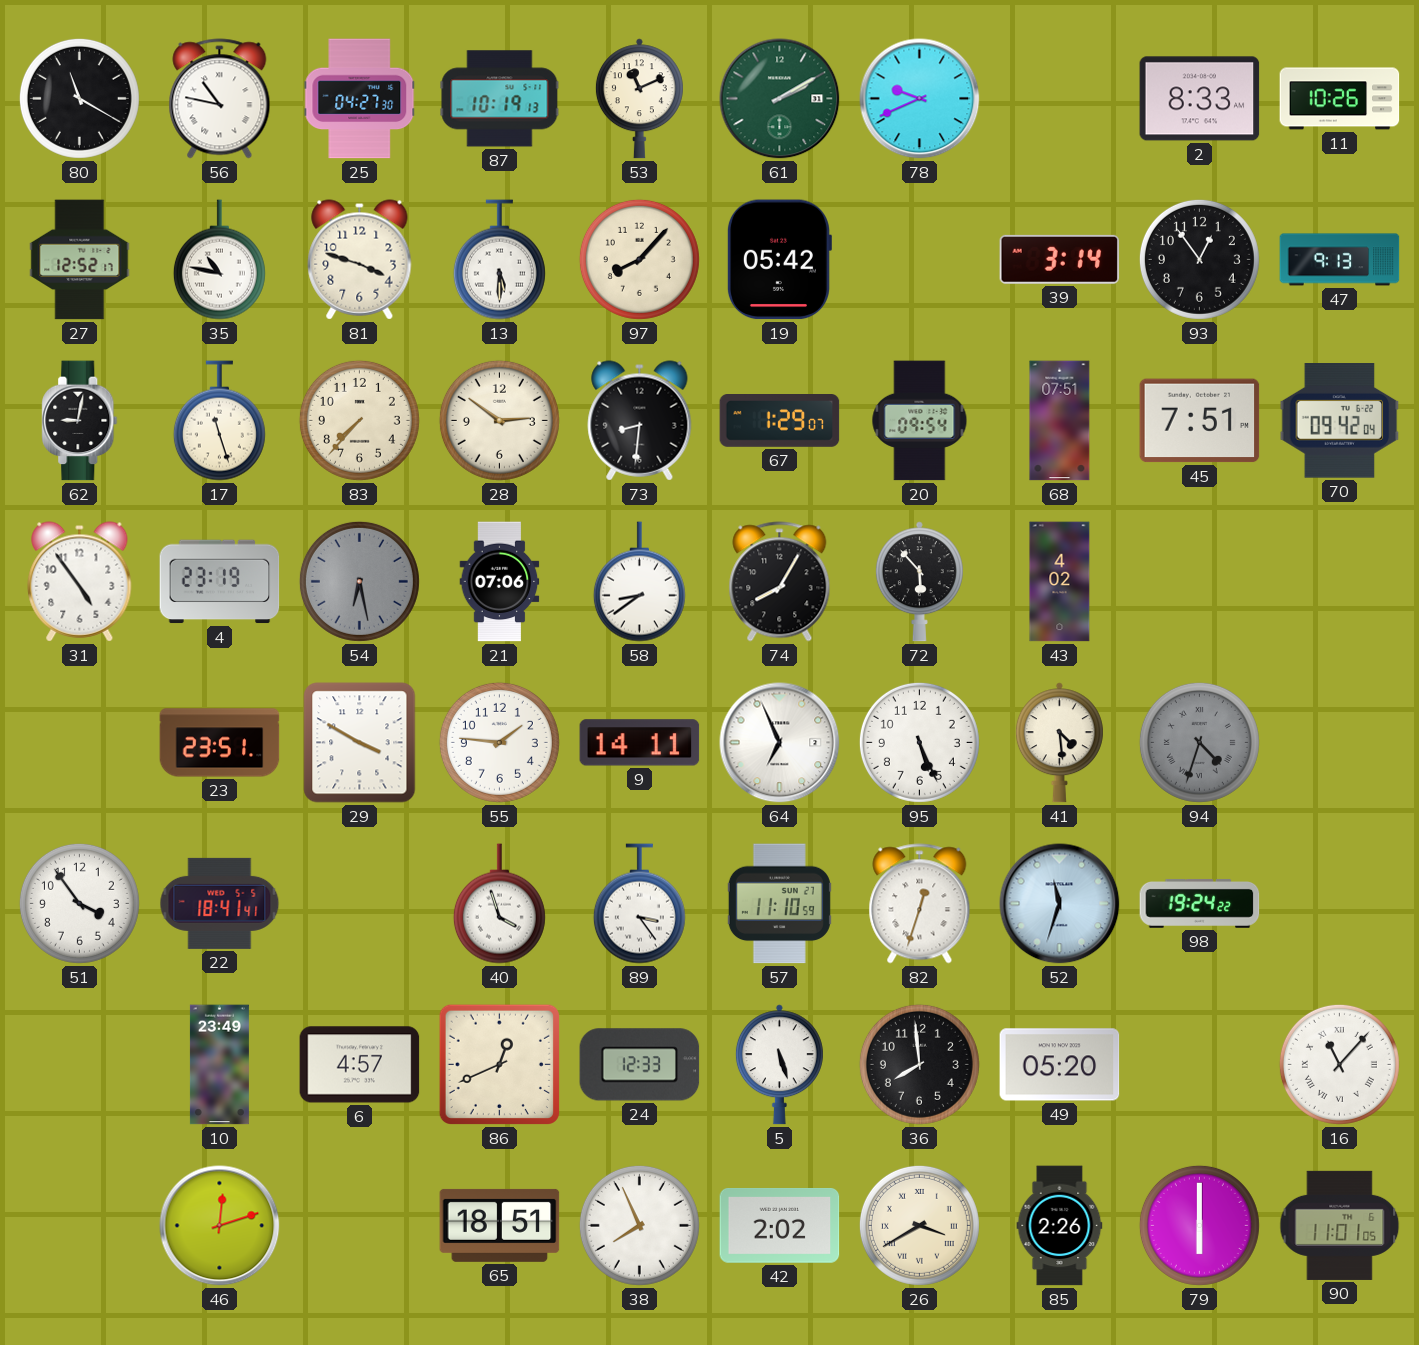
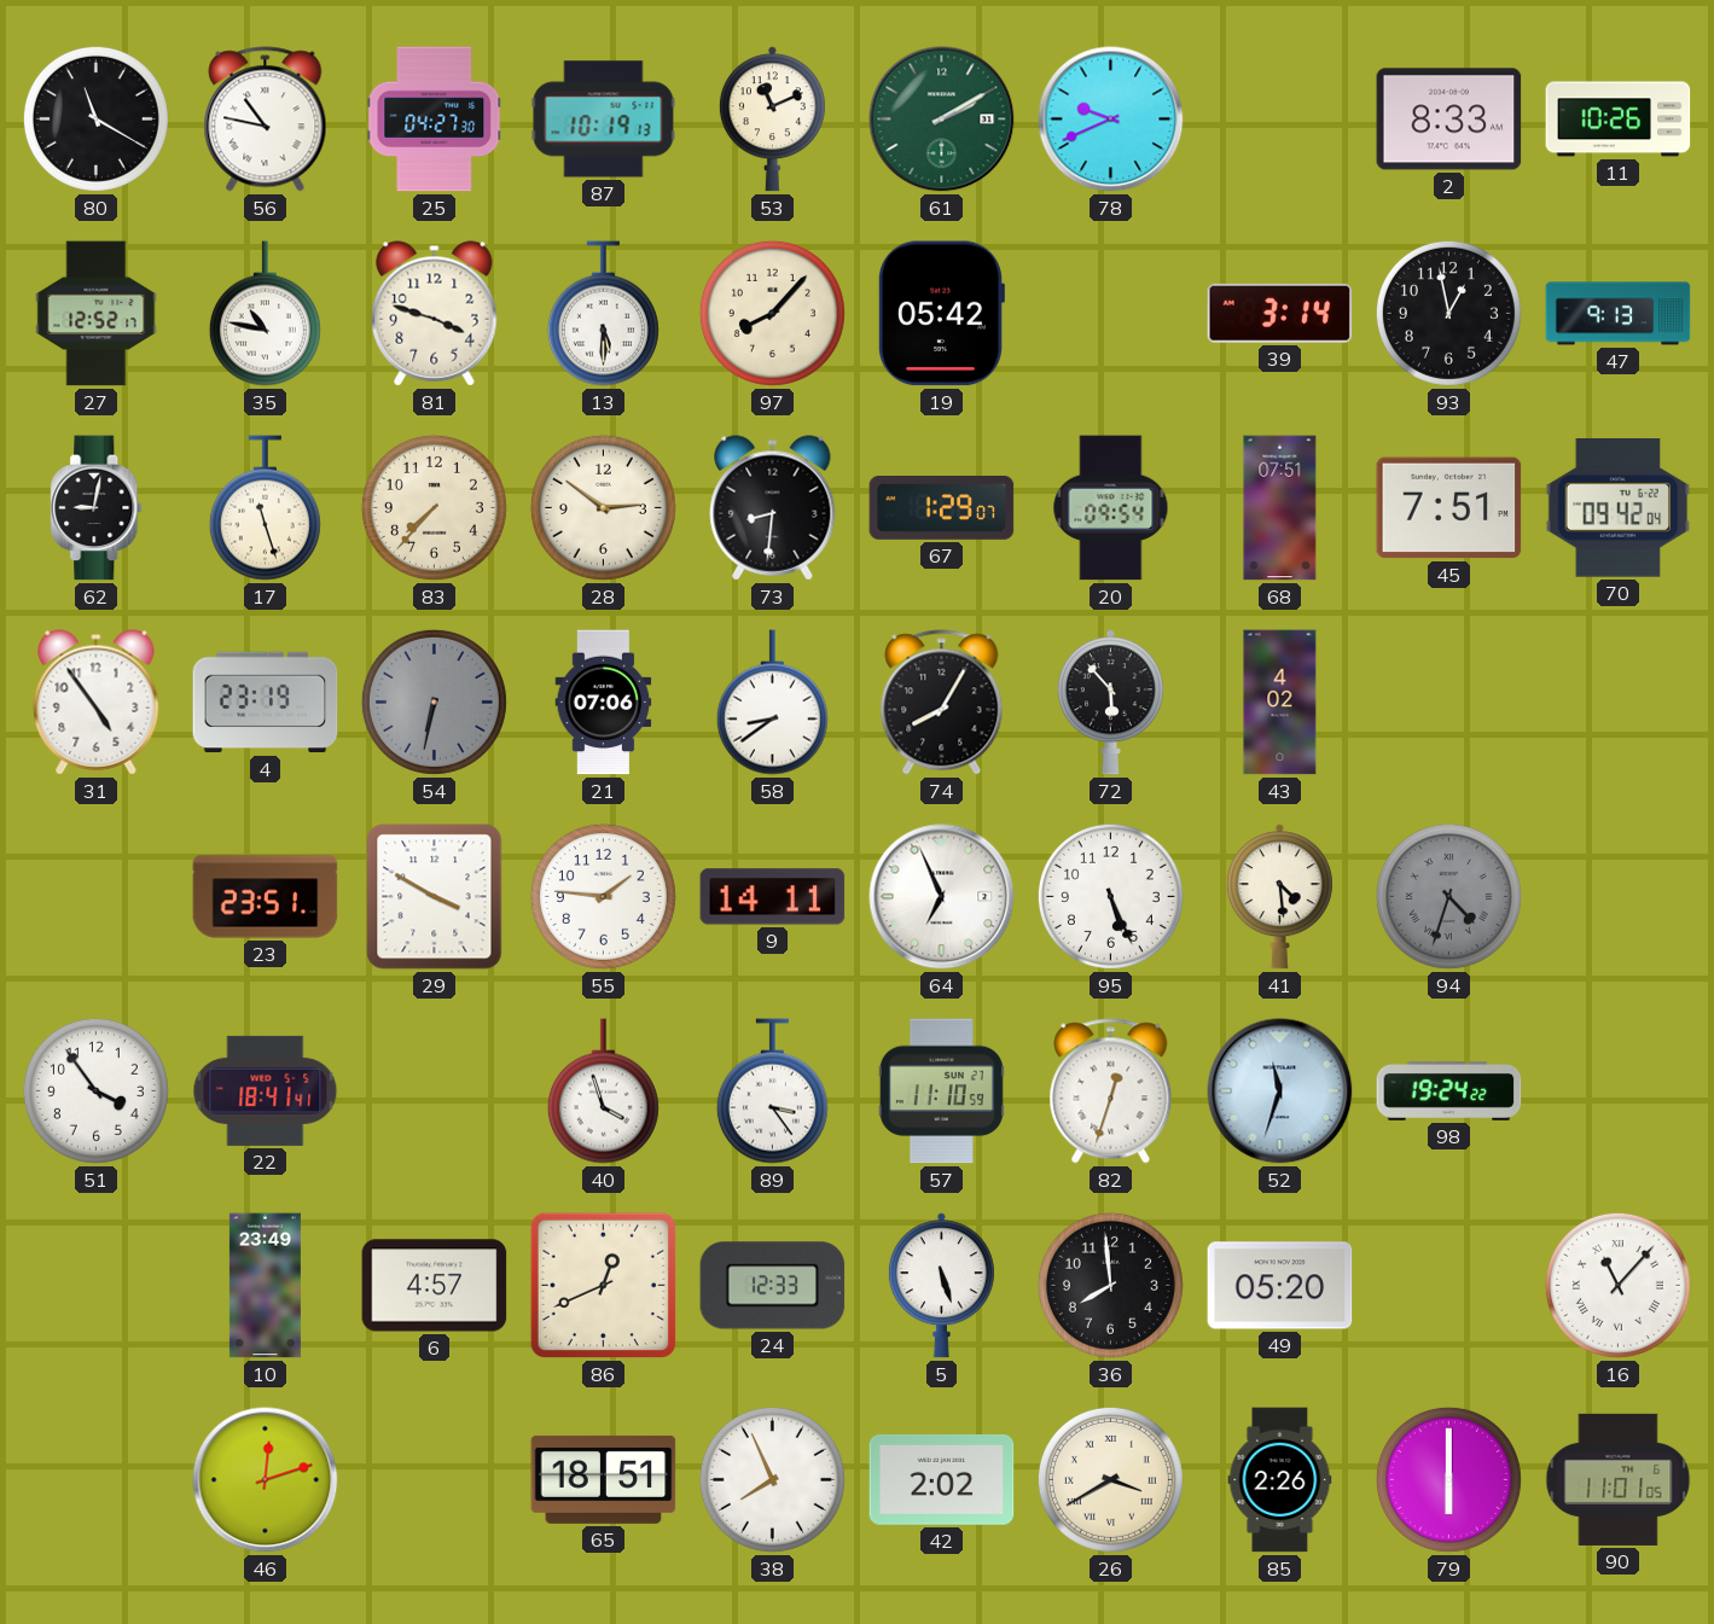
93: 12:54 -> 12:58
54: 6:28 -> 6:32
